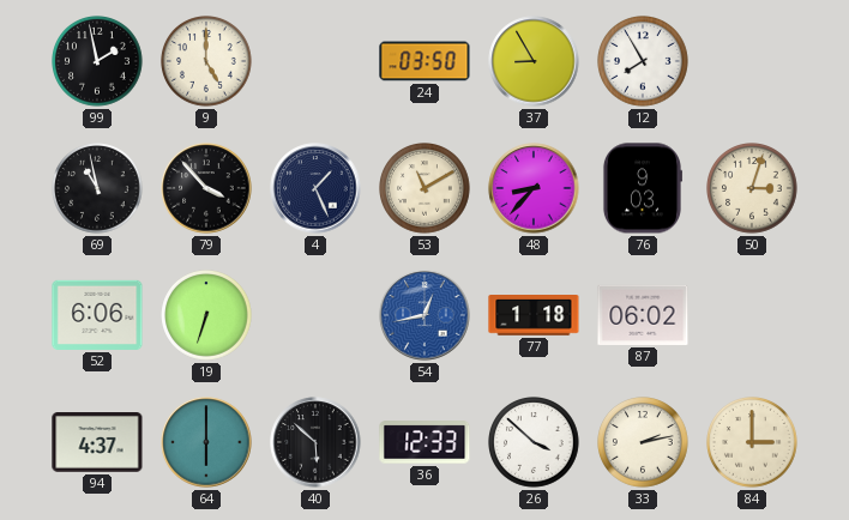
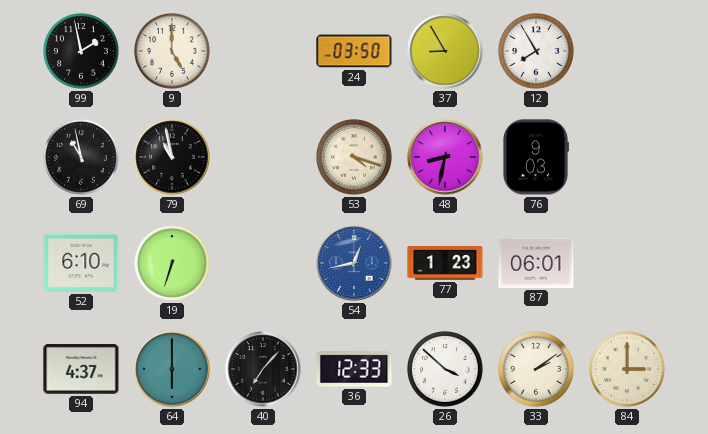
79: 3:53 -> 10:58
4: 1:26 -> none
53: 11:10 -> 4:18
48: 8:37 -> 8:32
50: 3:03 -> none
52: 6:06 -> 6:10
77: 1:18 -> 1:23
87: 06:02 -> 06:01
40: 5:52 -> 7:07
33: 2:13 -> 2:09
